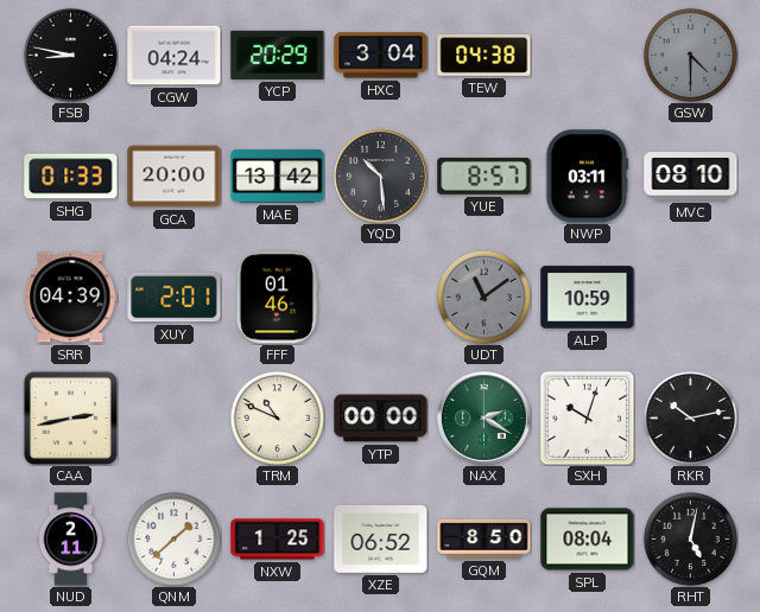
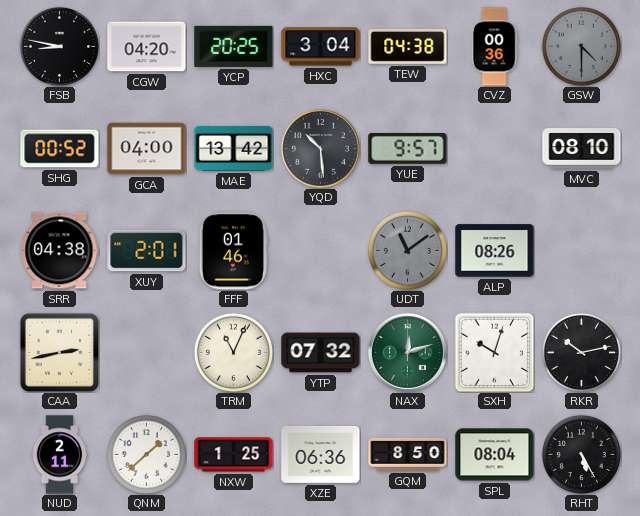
CGW: 04:24 -> 04:20
YCP: 20:29 -> 20:25
CVZ: none -> 00:36
SHG: 01:33 -> 00:52
GCA: 20:00 -> 04:00
YUE: 8:57 -> 9:57
NWP: 03:11 -> none
SRR: 04:39 -> 04:38
ALP: 10:59 -> 08:26
TRM: 10:49 -> 11:04
YTP: 00:00 -> 07:32
NAX: 2:20 -> 12:12
XZE: 06:52 -> 06:36
RHT: 5:02 -> 5:25
